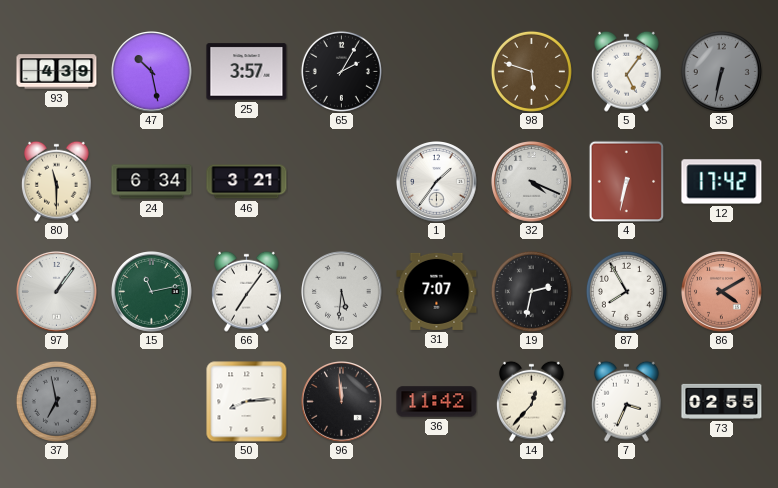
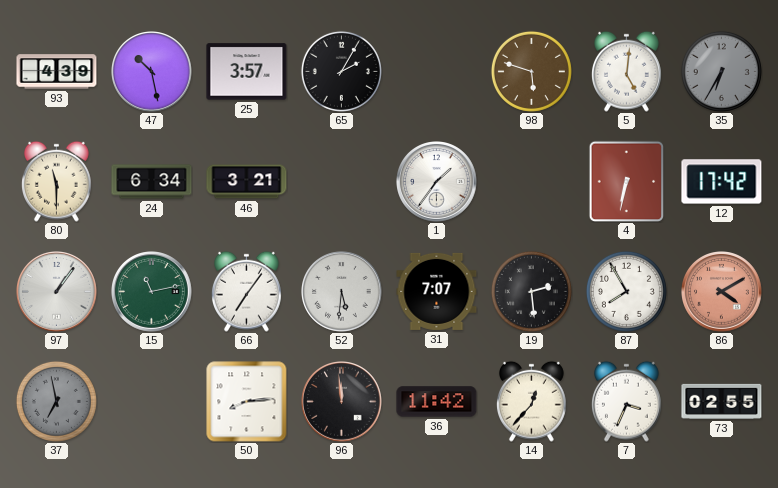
5: 5:06 -> 5:01
35: 6:32 -> 6:35
32: 4:19 -> none
19: 2:32 -> 2:29
